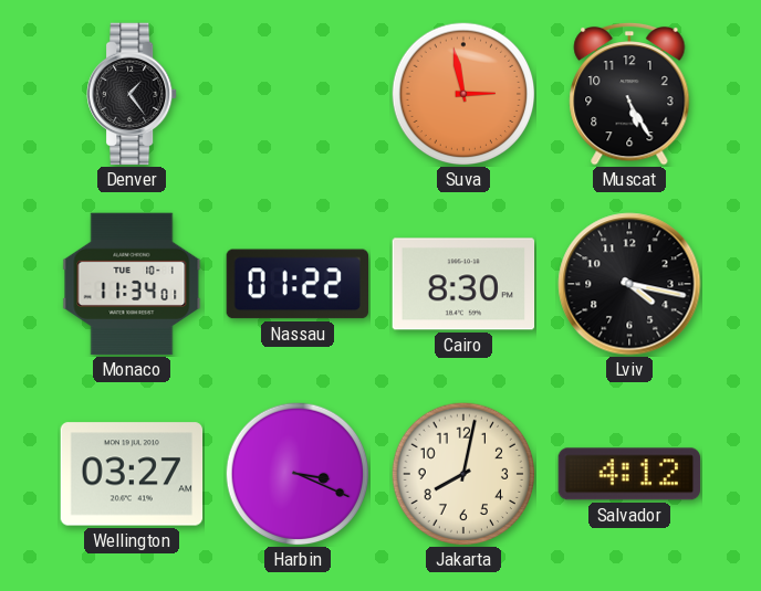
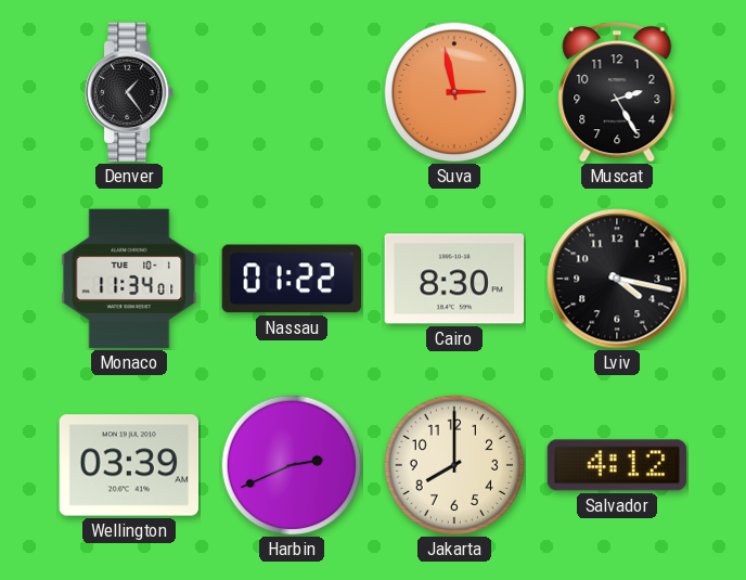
Muscat: 5:25 -> 2:25
Wellington: 03:27 -> 03:39
Harbin: 3:19 -> 2:41
Jakarta: 8:02 -> 8:00
